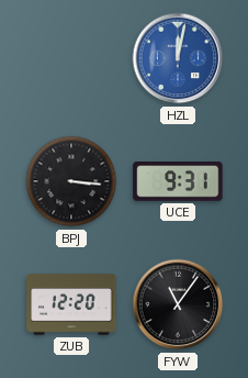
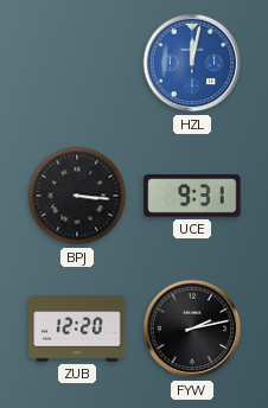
FYW: 11:06 -> 2:13
